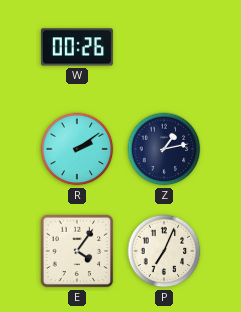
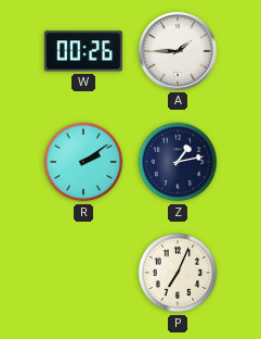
A: none -> 1:45
E: 4:06 -> none
